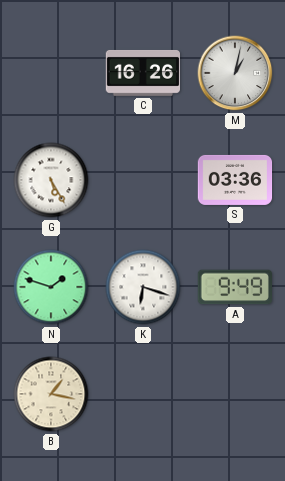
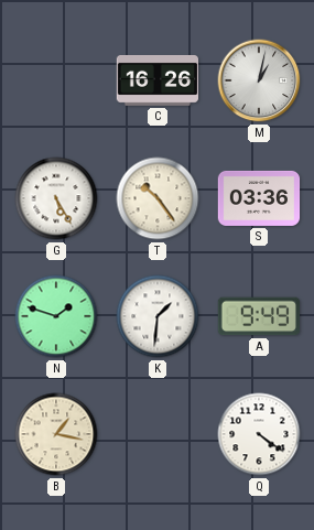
T: none -> 10:24
K: 6:18 -> 1:31
Q: none -> 4:21
